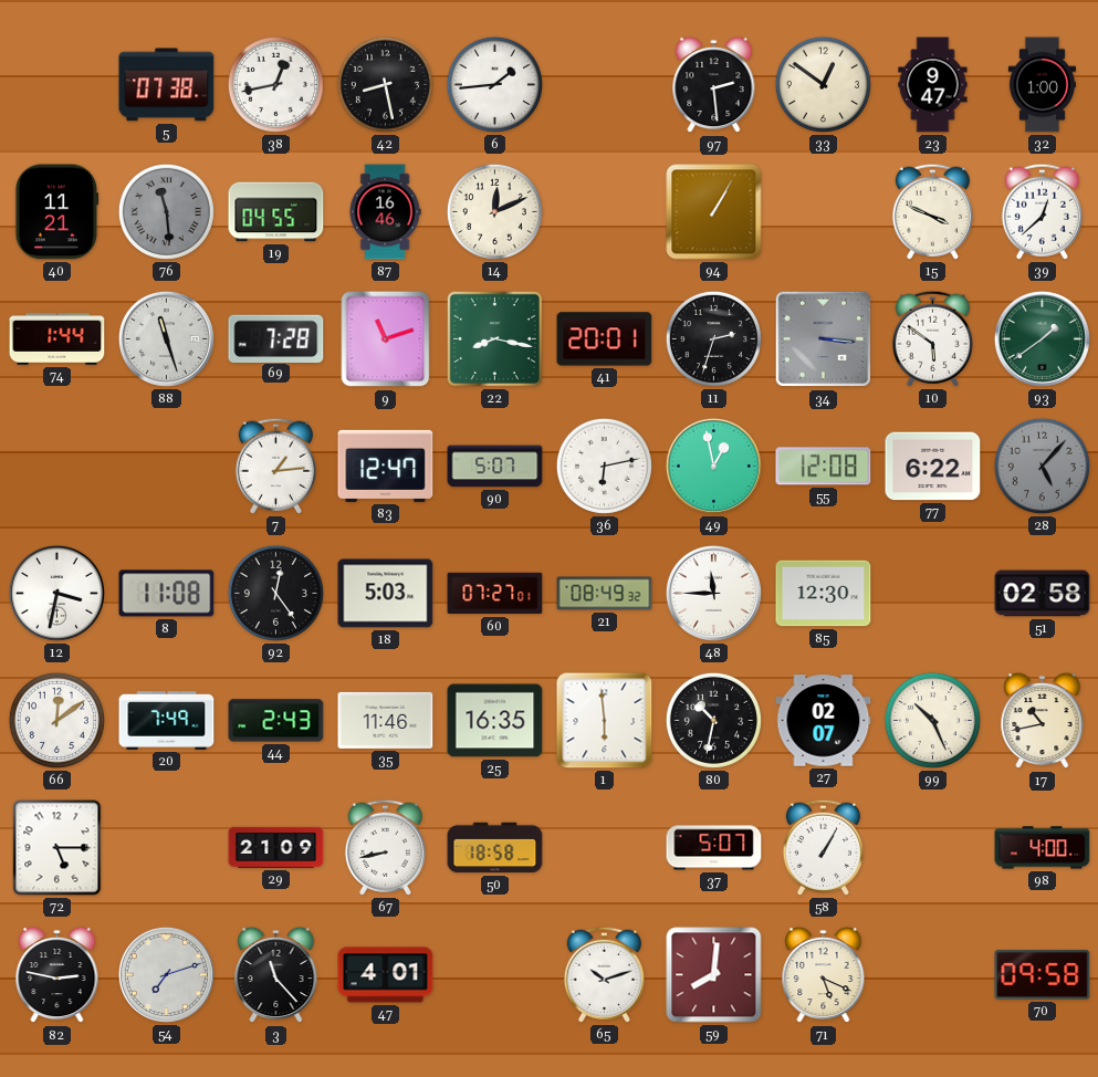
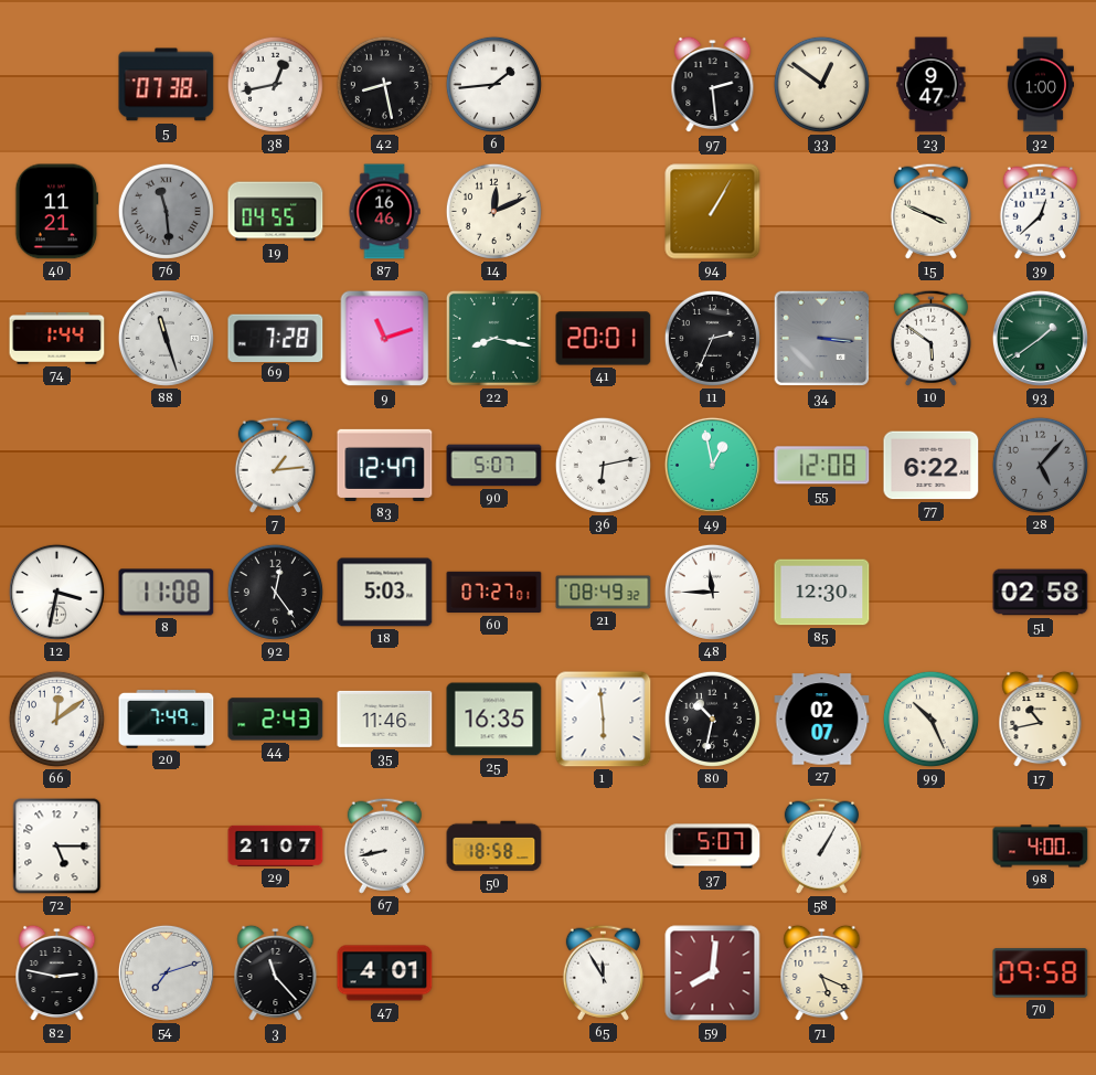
11: 2:33 -> 2:34
29: 21:09 -> 21:07
65: 10:12 -> 11:55
